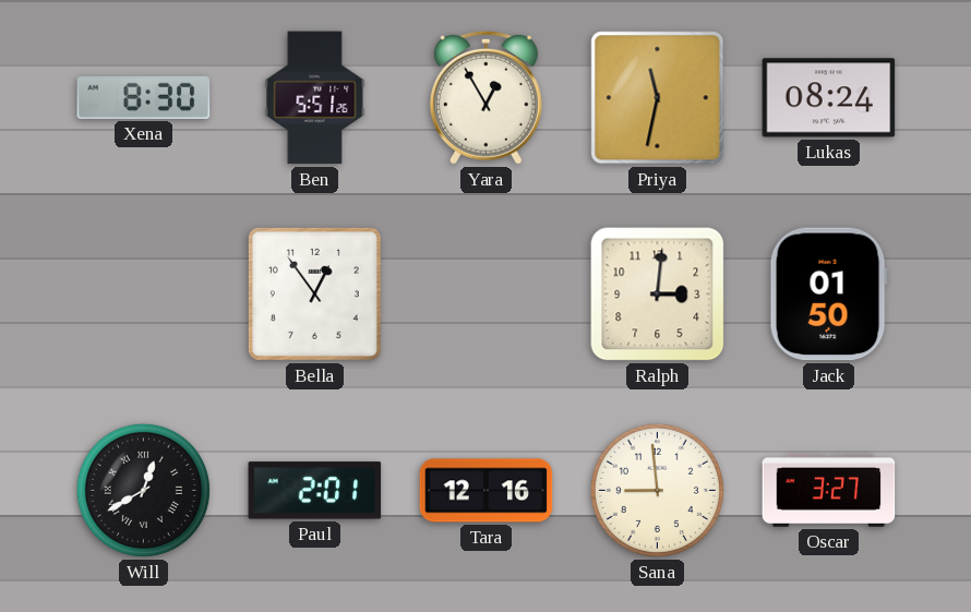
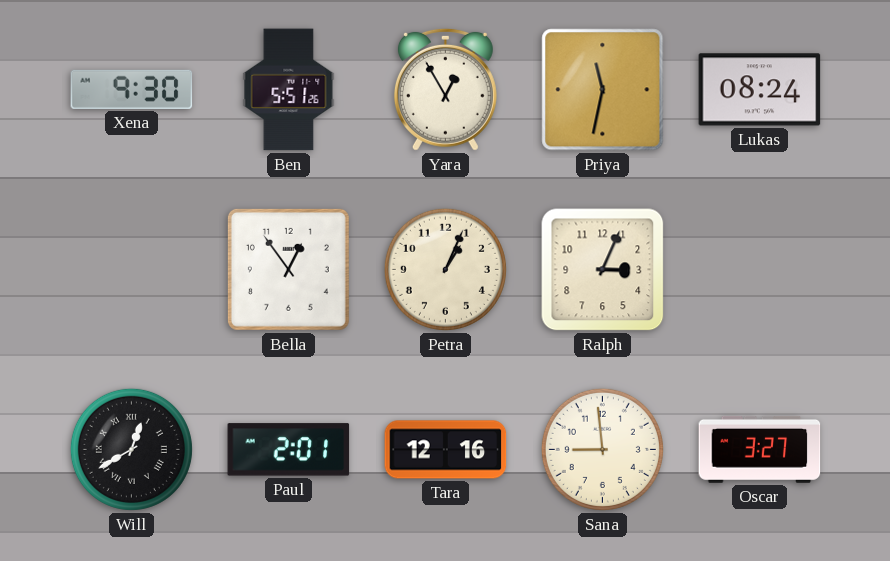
Xena: 8:30 -> 9:30
Petra: none -> 1:04
Ralph: 3:01 -> 3:04
Jack: 01:50 -> none
